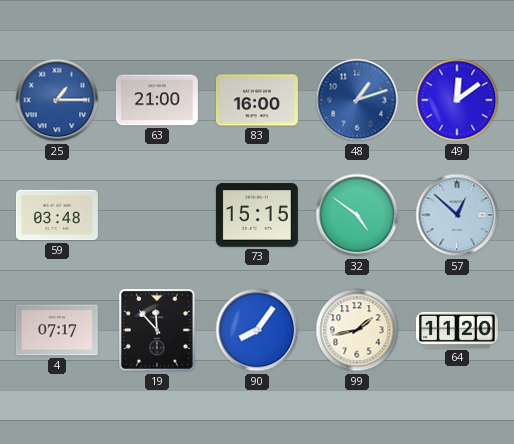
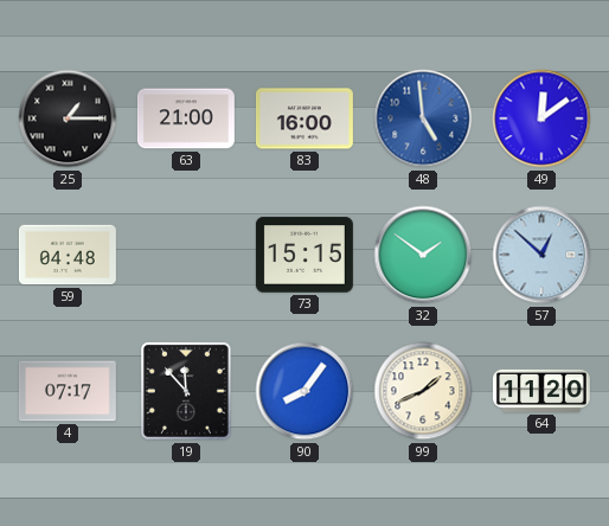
25 dial: blue -> black
48: 1:12 -> 4:59
59: 03:48 -> 04:48
32: 4:51 -> 1:51
99: 1:43 -> 1:41
